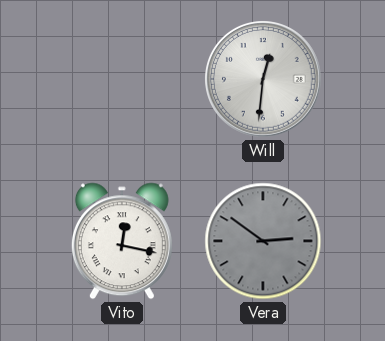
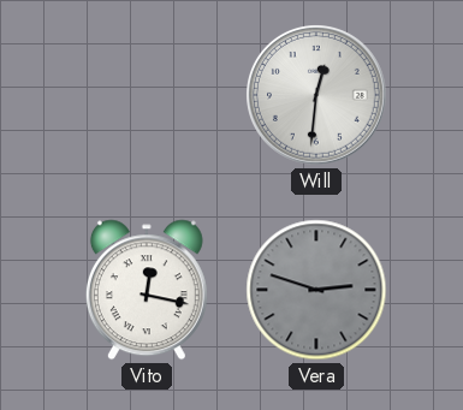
Vera: 2:51 -> 2:48
